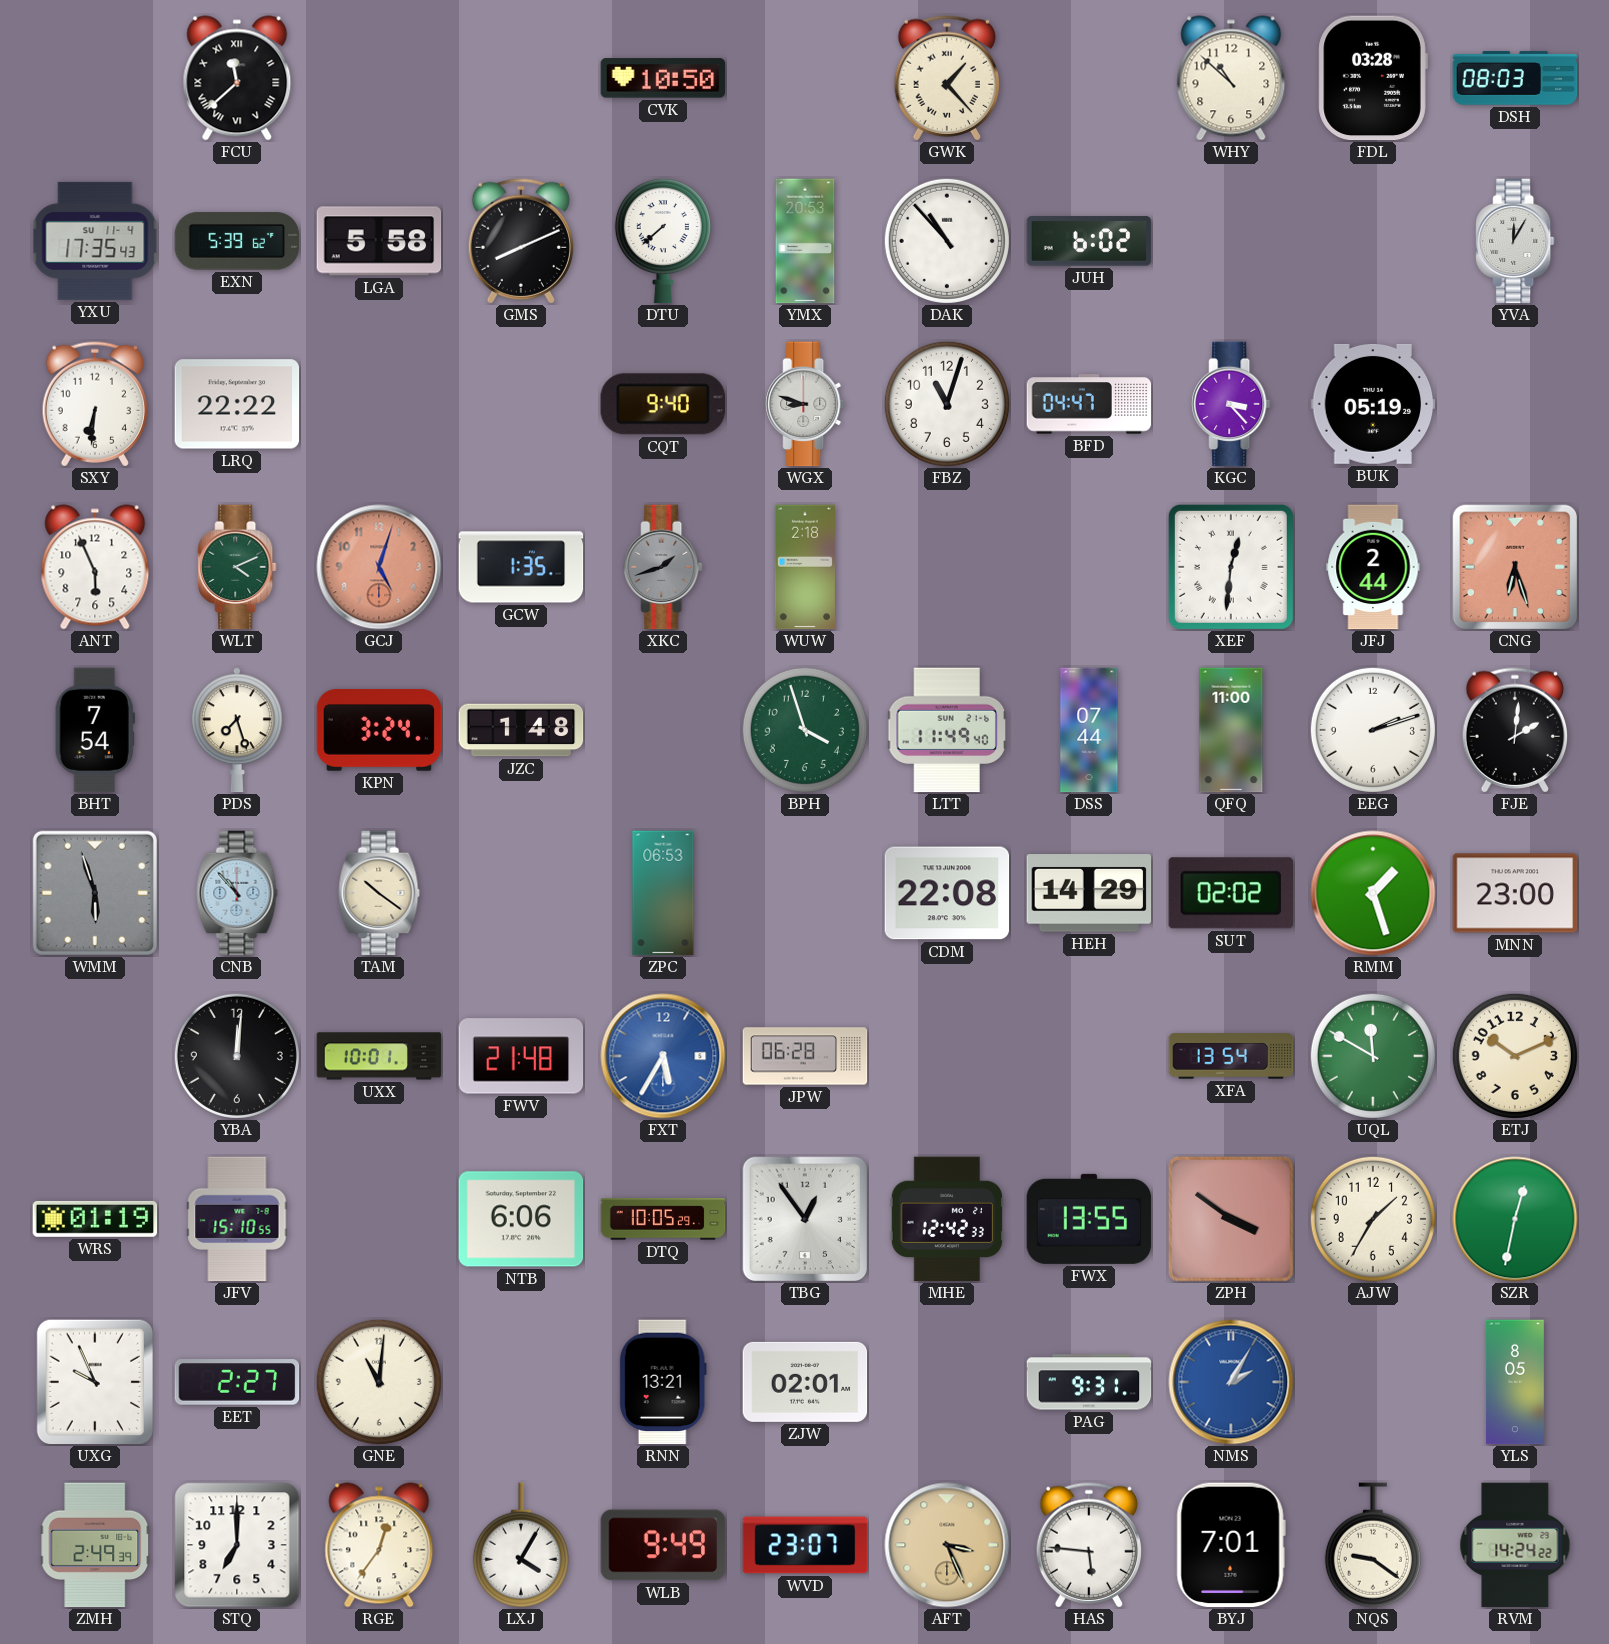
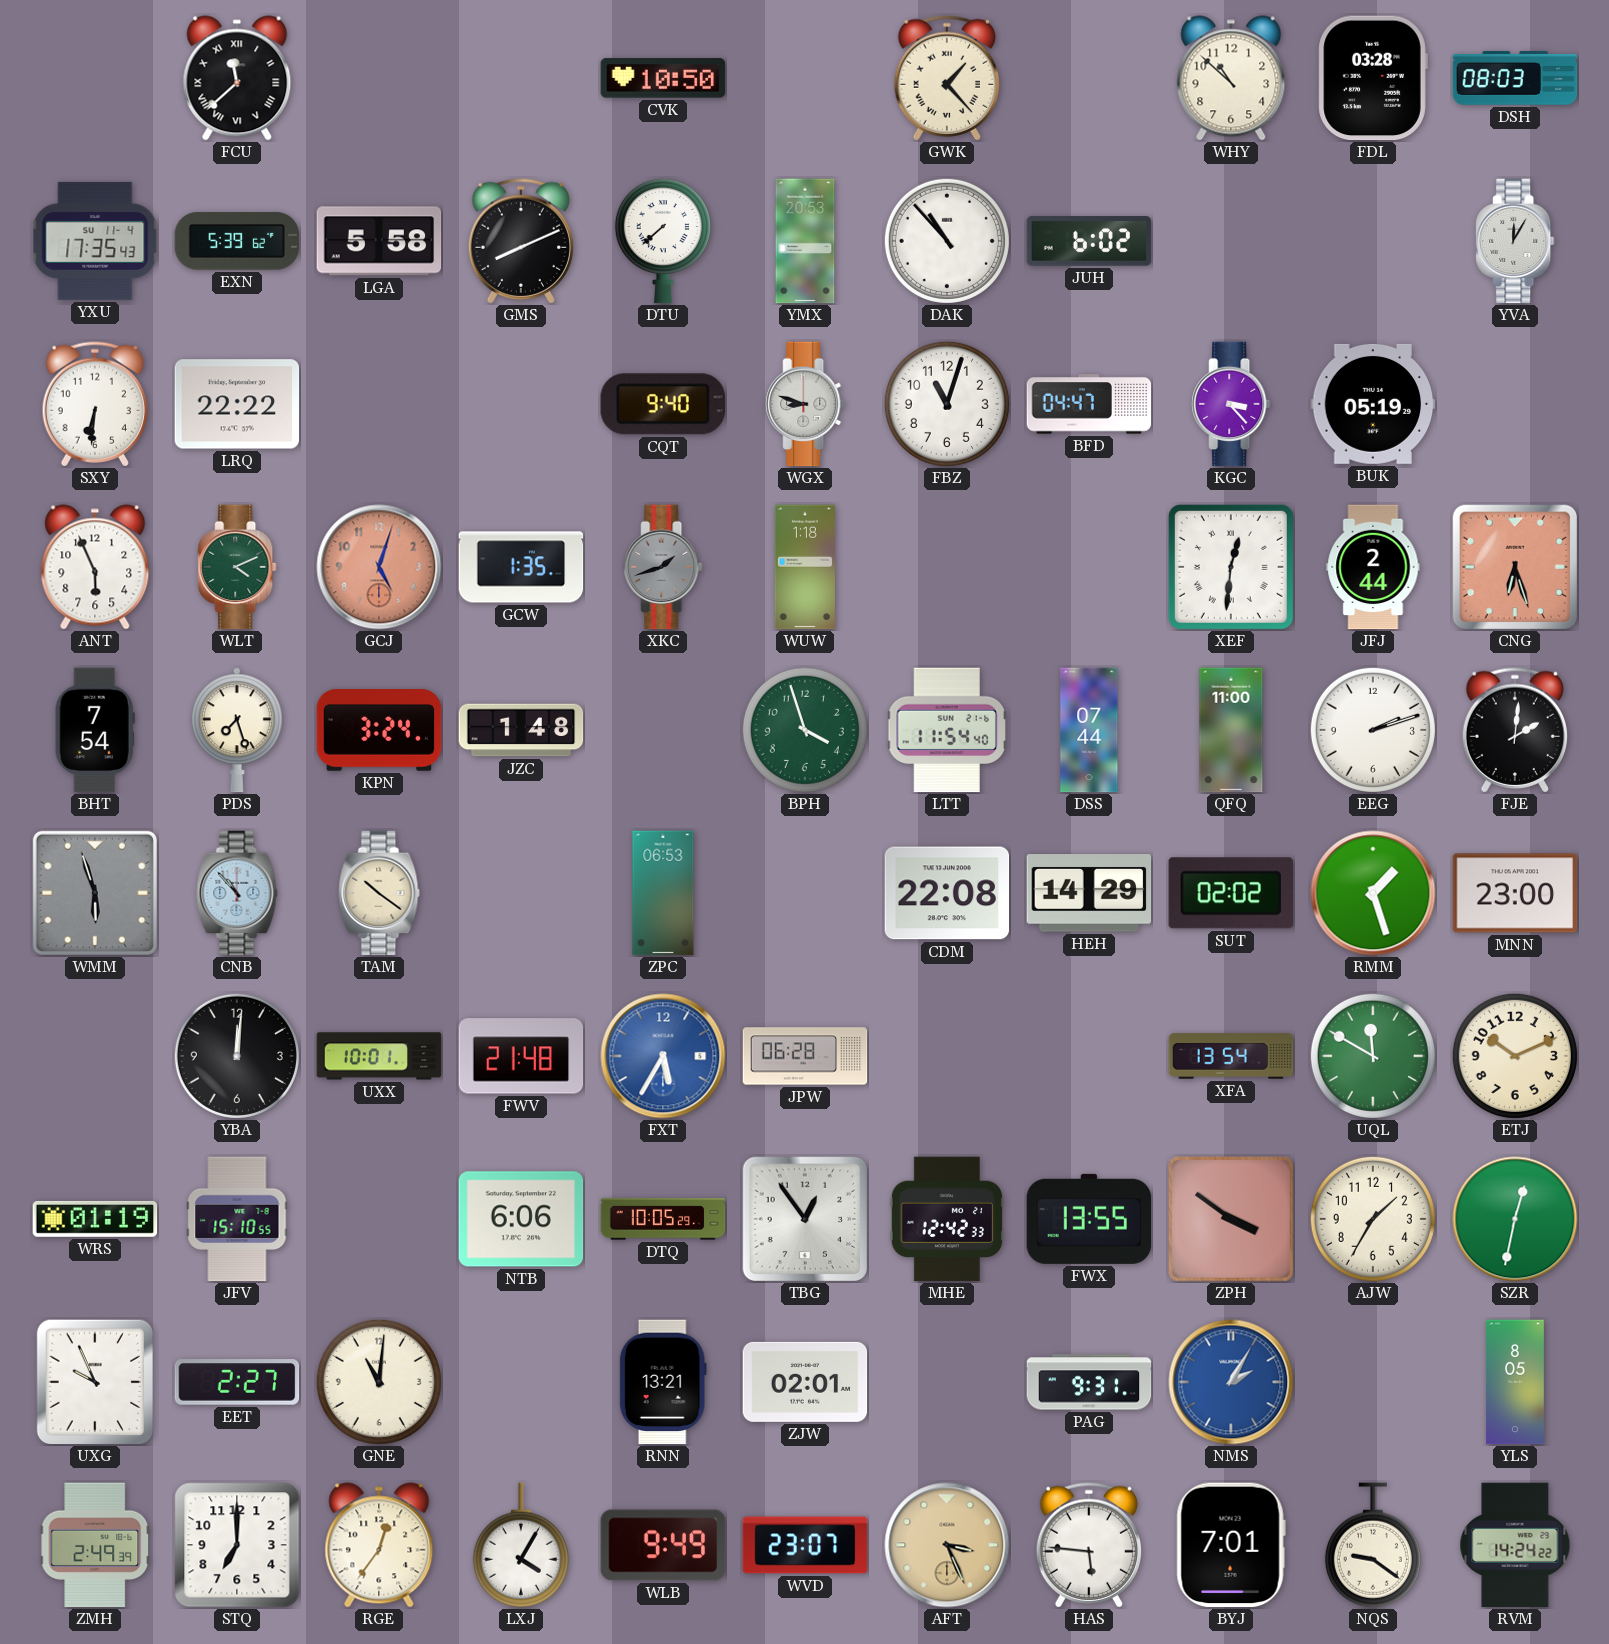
WUW: 2:18 -> 1:18
LTT: 11:49 -> 11:54
